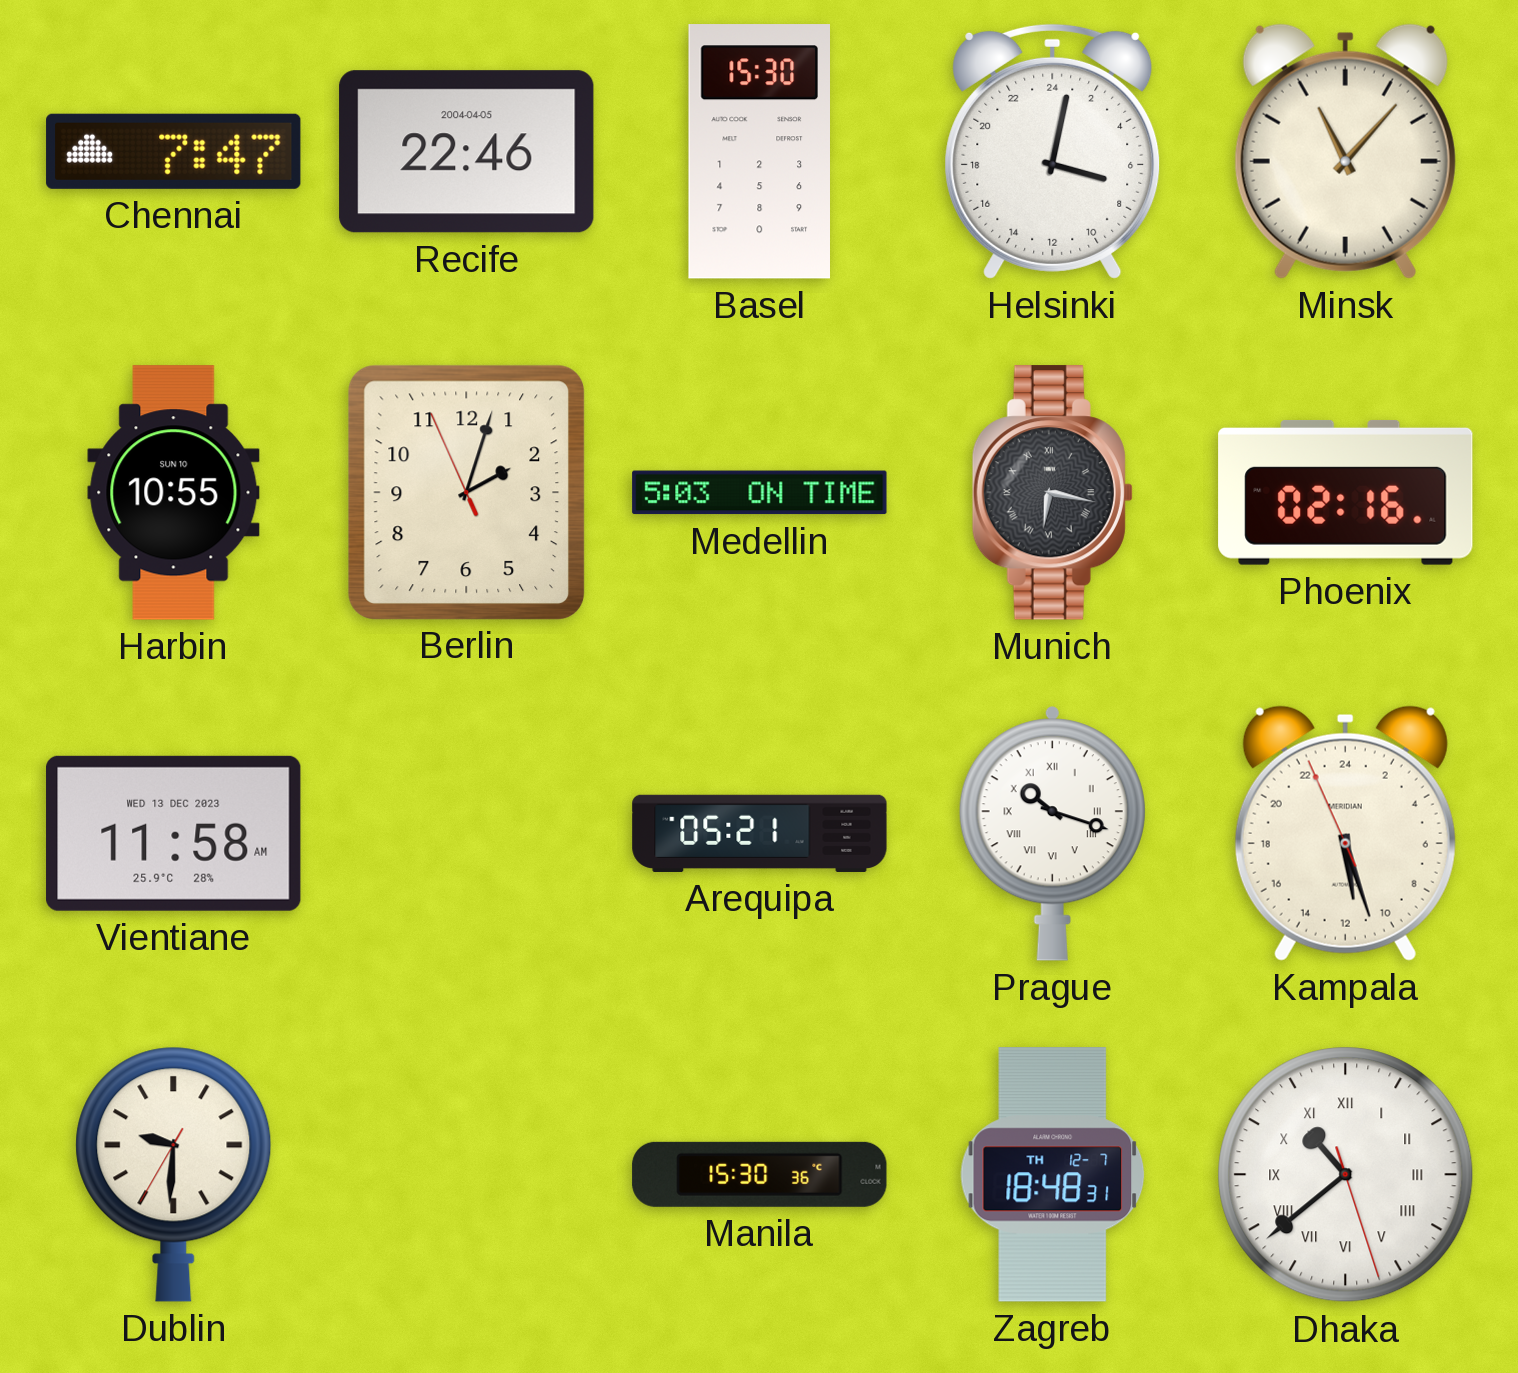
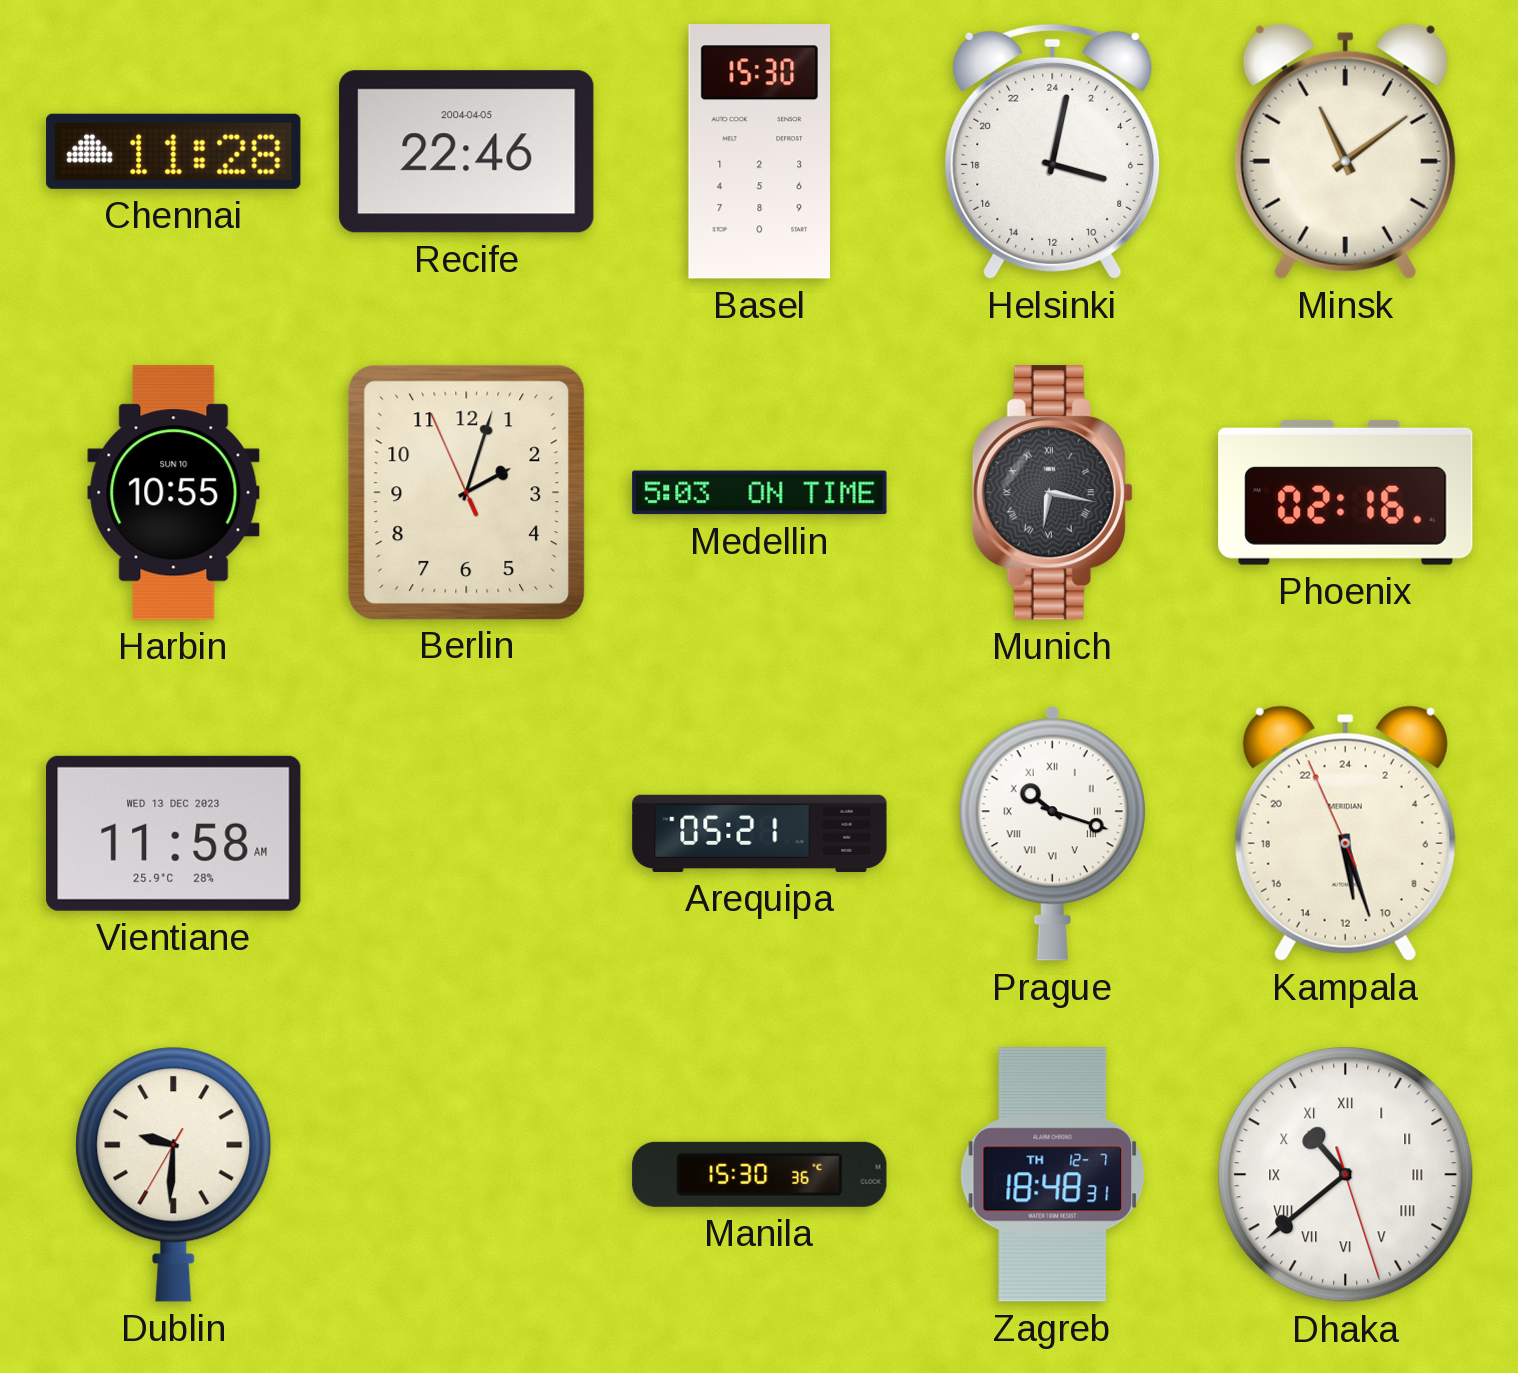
Chennai: 7:47 -> 11:28
Minsk: 11:07 -> 11:09
